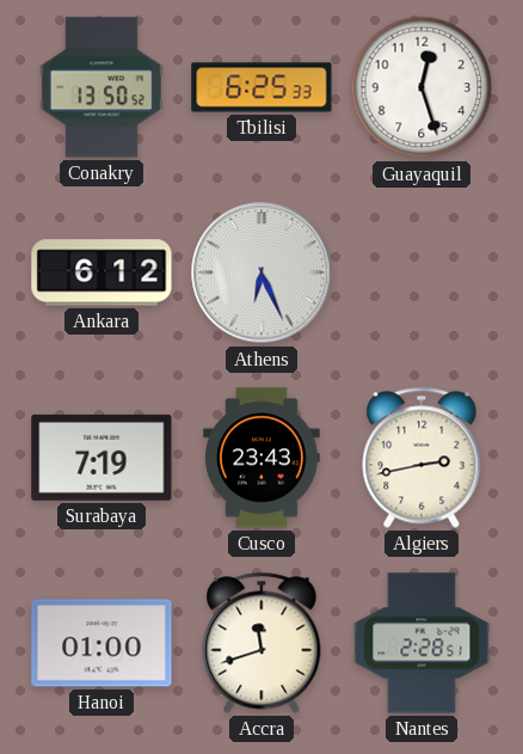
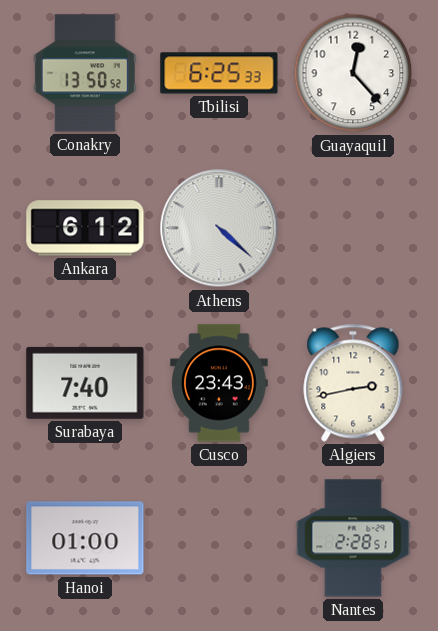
Guayaquil: 12:27 -> 12:23
Athens: 6:26 -> 4:22
Surabaya: 7:19 -> 7:40
Accra: 11:42 -> none
